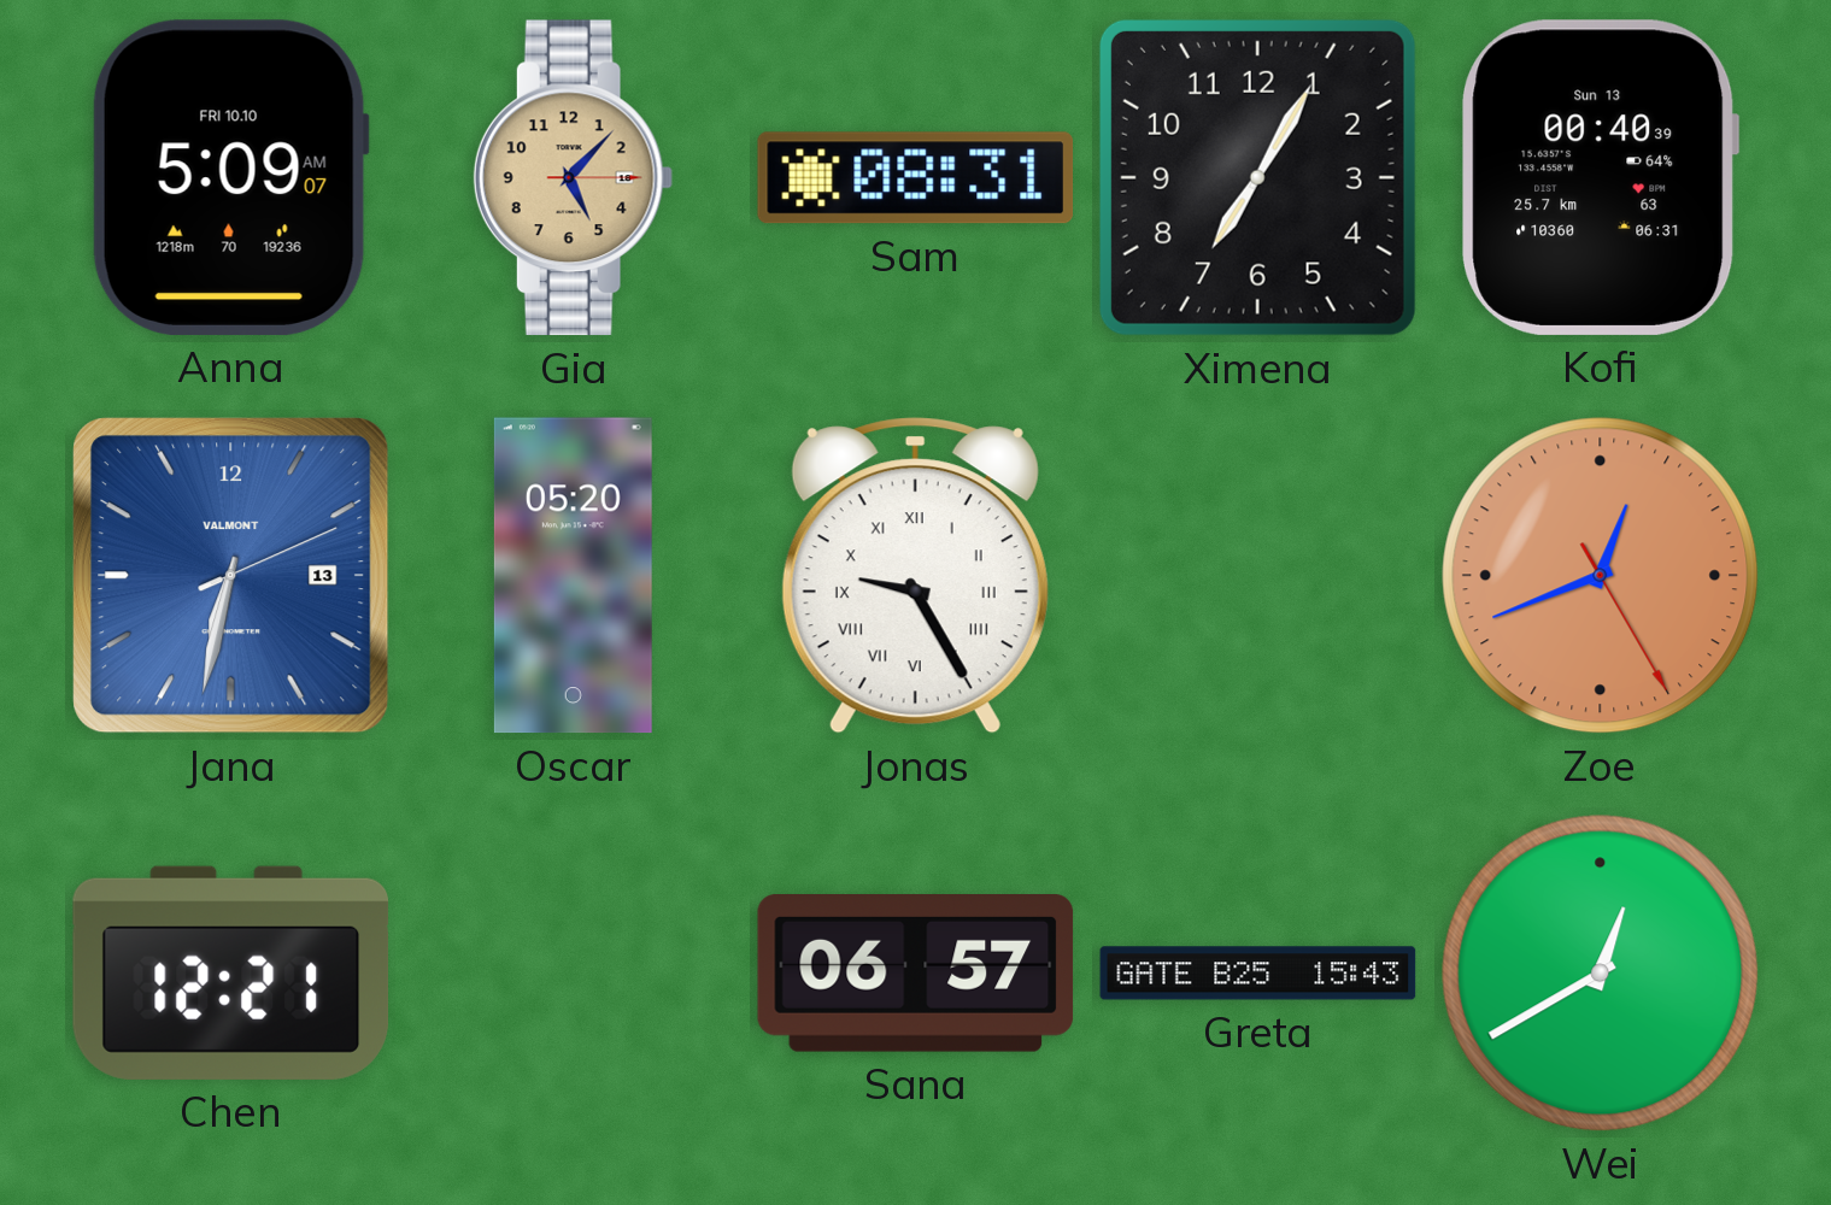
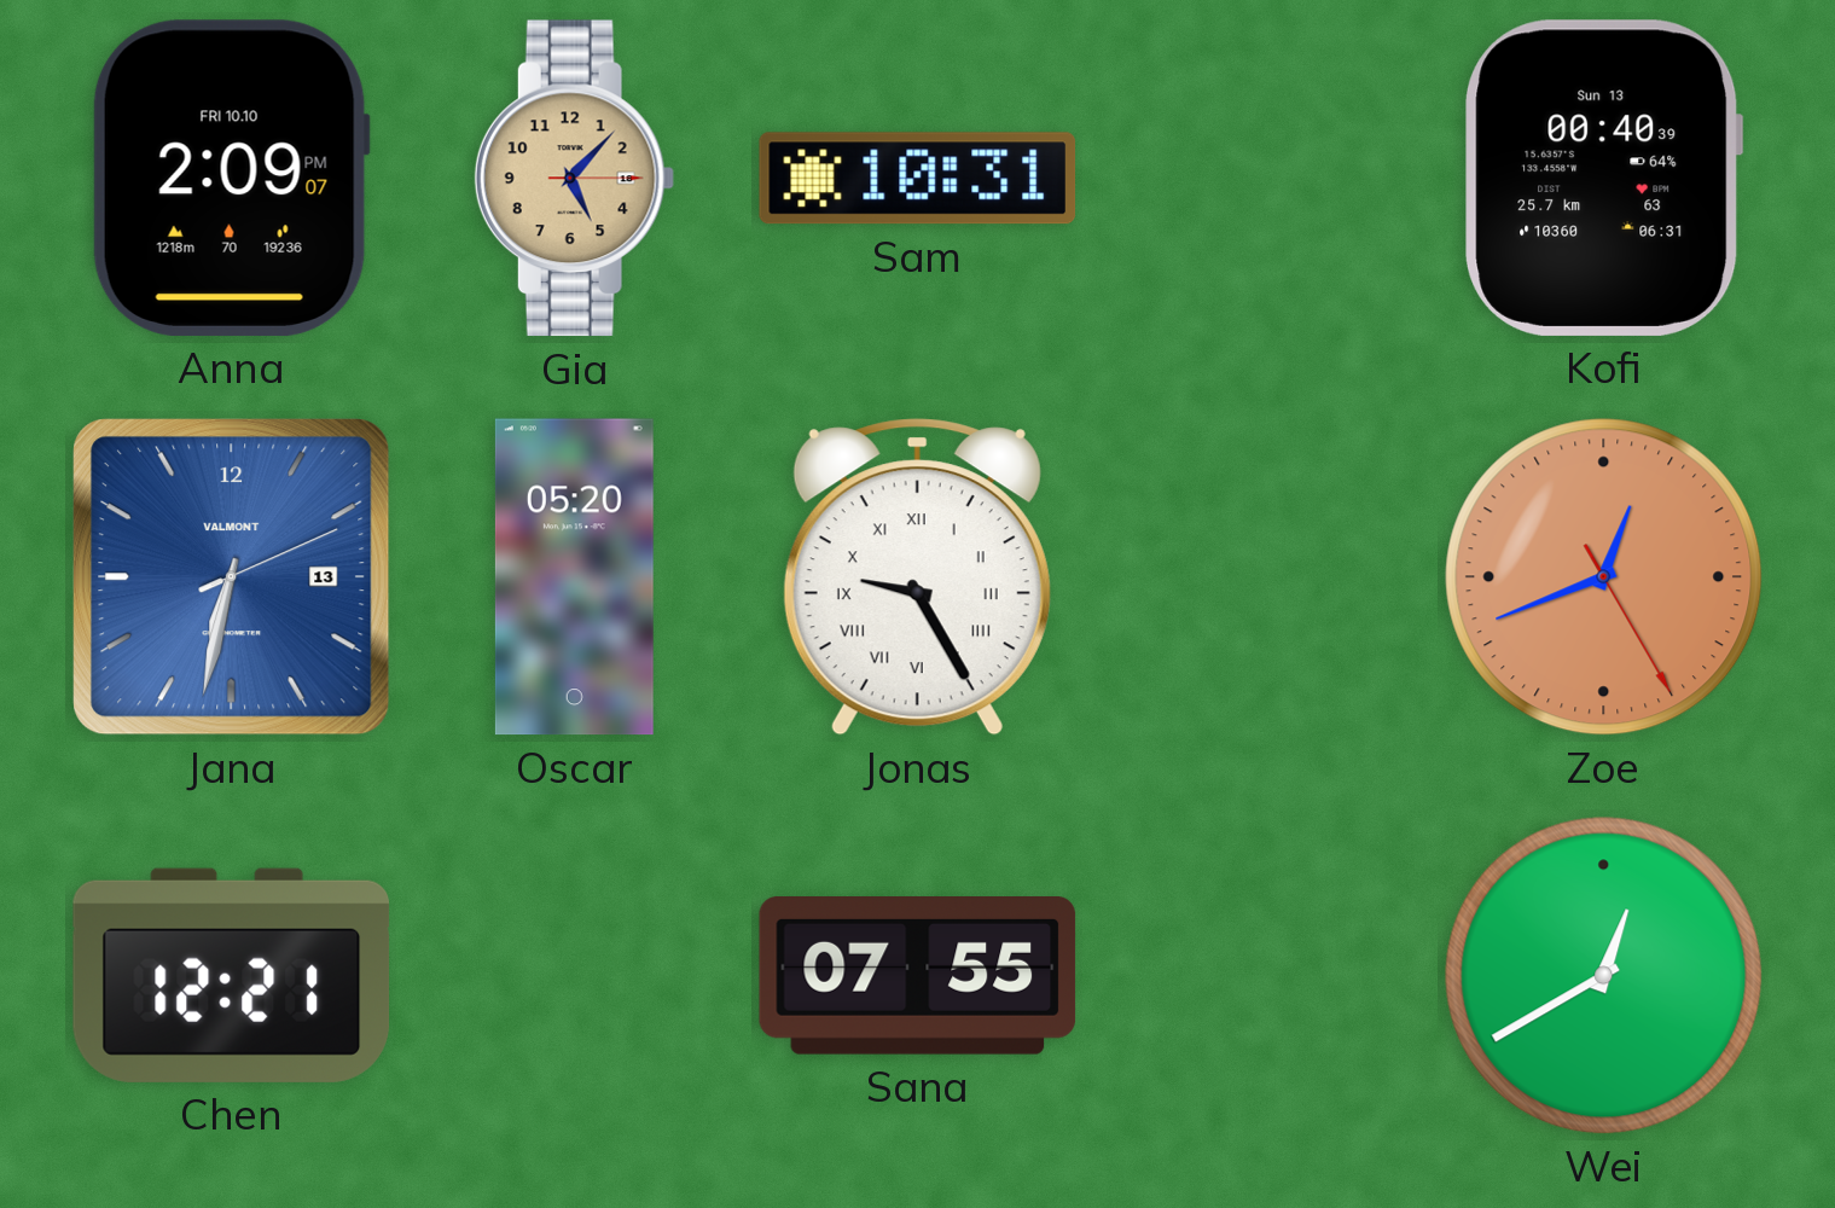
Anna: 5:09 -> 2:09
Sam: 08:31 -> 10:31
Ximena: 7:05 -> none
Sana: 06:57 -> 07:55
Greta: 15:43 -> none
